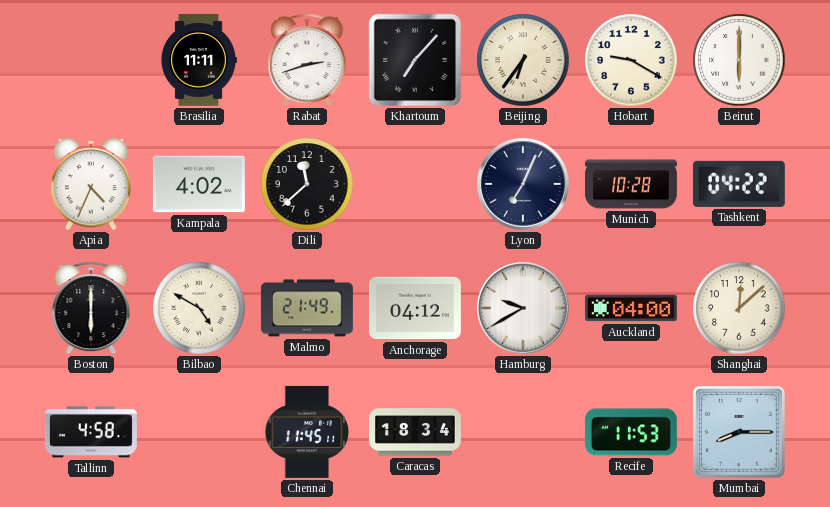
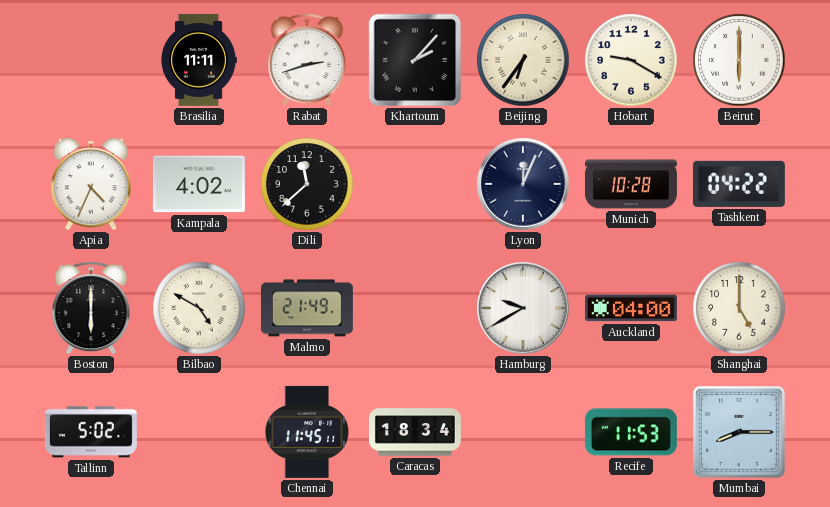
Khartoum: 7:07 -> 2:07
Lyon: 7:04 -> 12:04
Anchorage: 04:12 -> none
Shanghai: 12:08 -> 5:00
Tallinn: 4:58 -> 5:02
